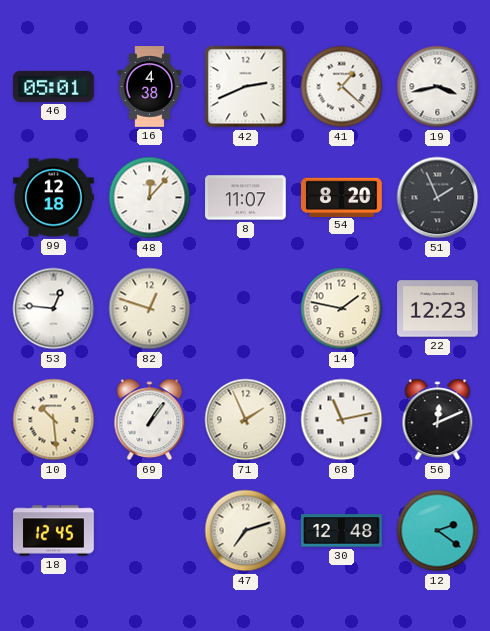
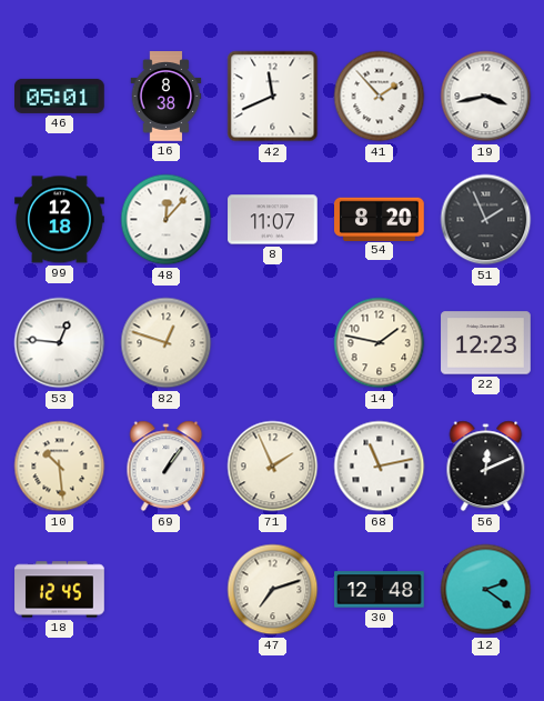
16: 4:38 -> 8:38
42: 2:41 -> 11:41
41: 1:22 -> 1:53
